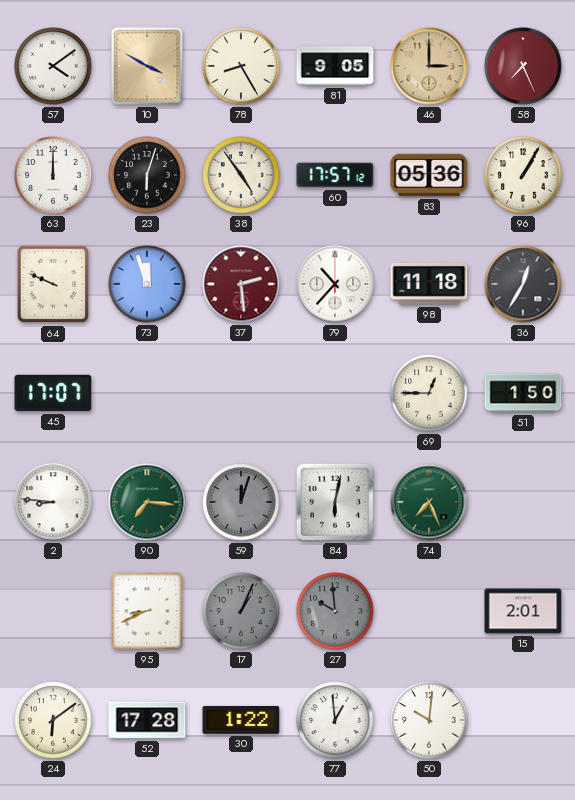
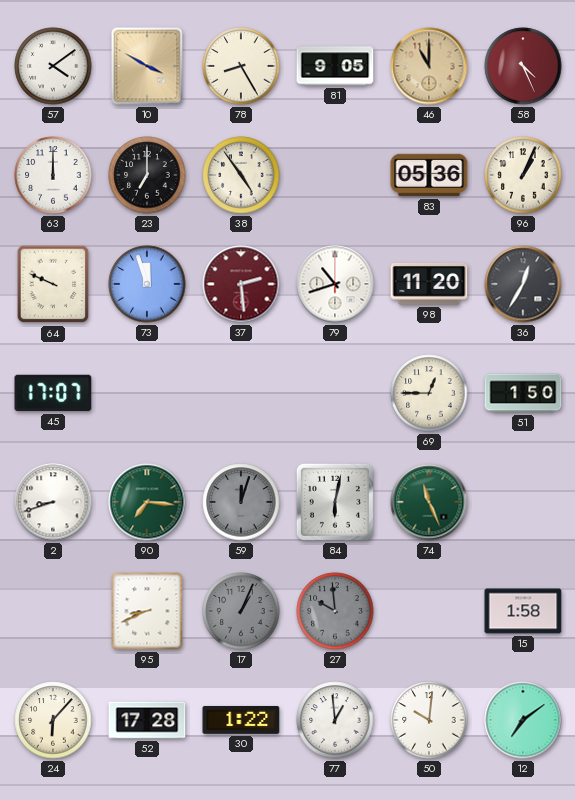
46: 3:00 -> 11:00
58: 7:26 -> 4:26
23: 6:03 -> 7:00
60: 17:57 -> none
96: 1:05 -> 1:04
79: 10:37 -> 10:42
98: 11:18 -> 11:20
2: 8:46 -> 8:42
74: 7:26 -> 11:26
15: 2:01 -> 1:58
24: 6:09 -> 6:07
12: none -> 7:09
